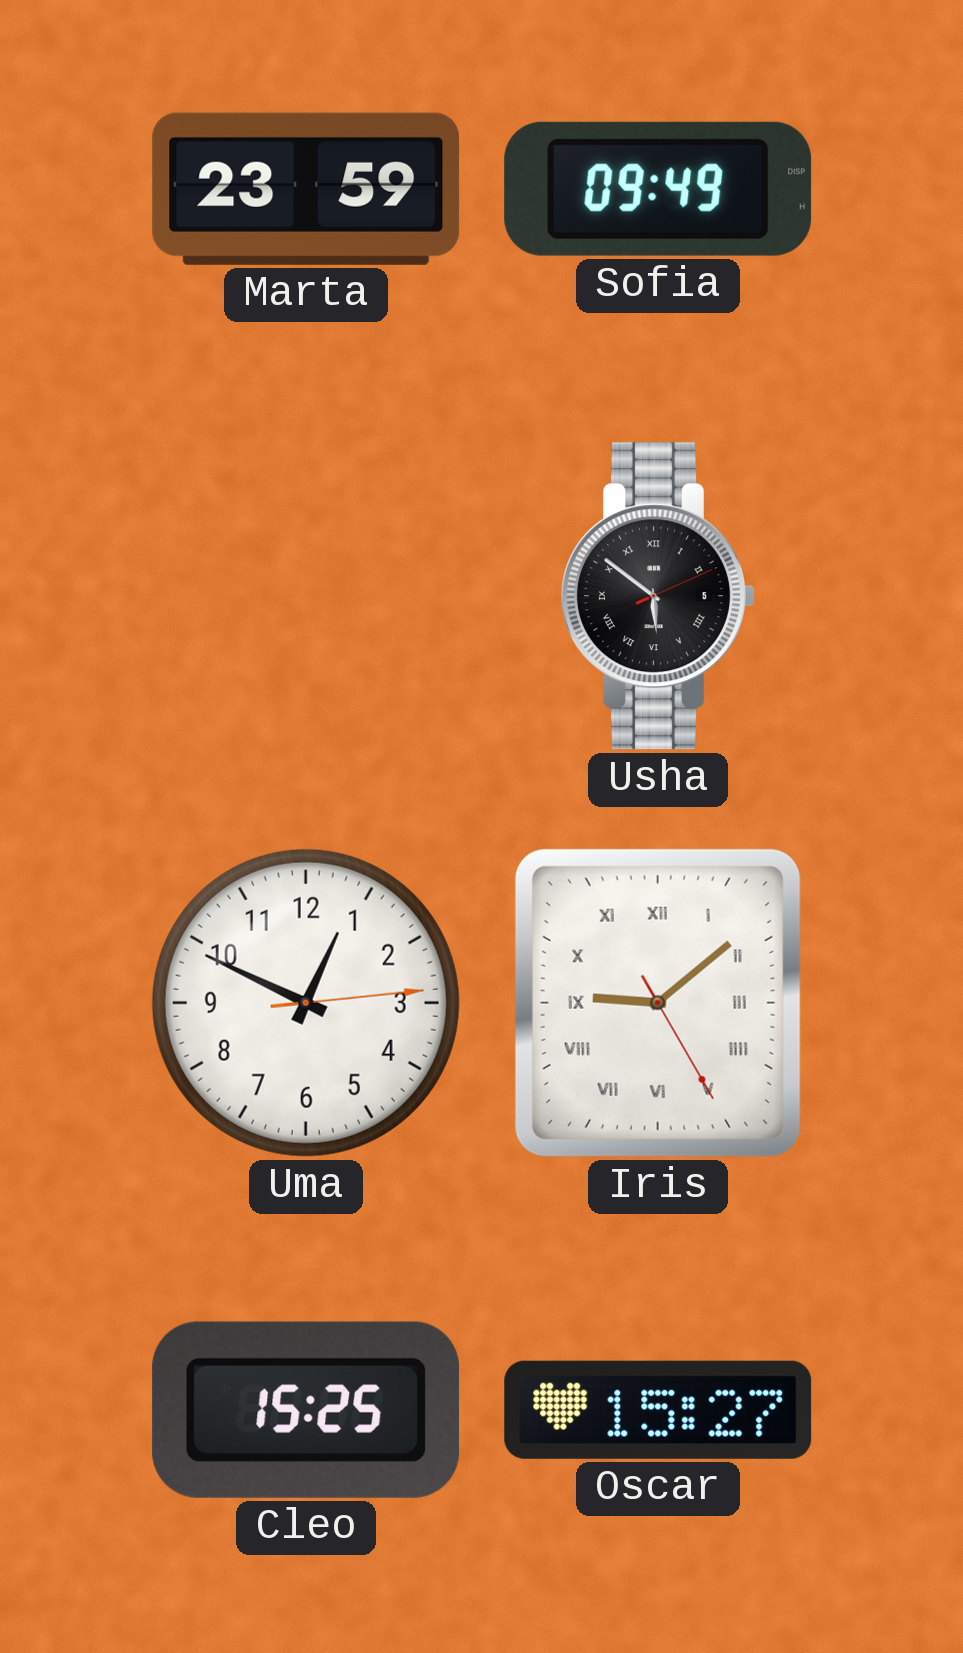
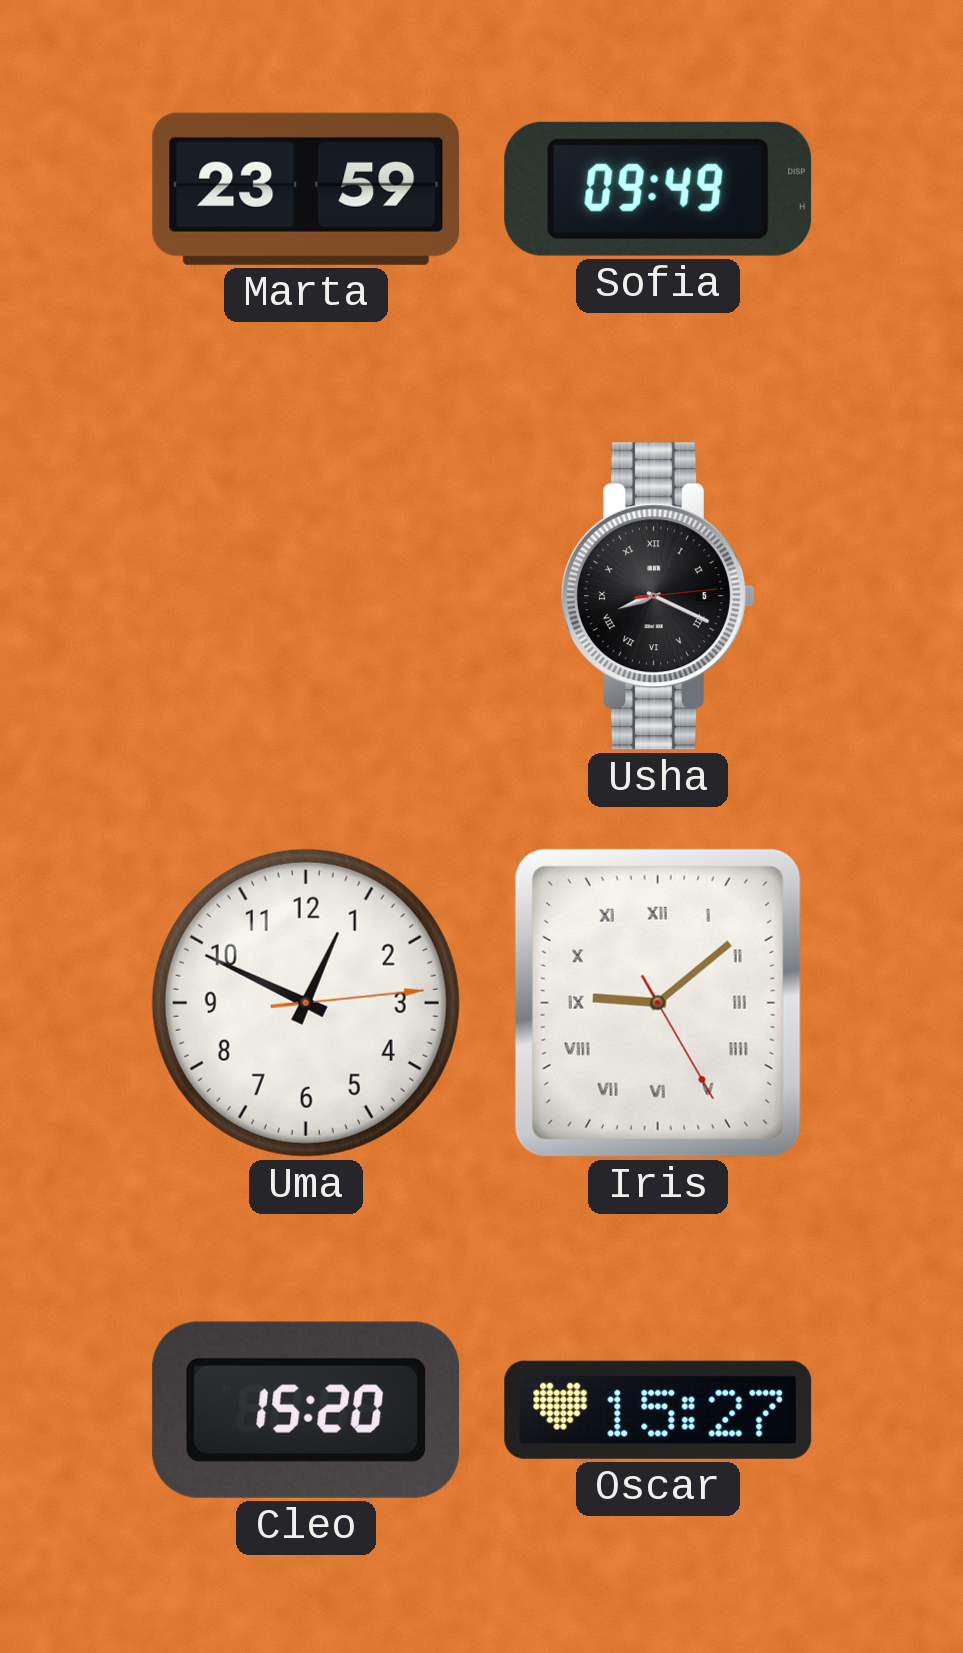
Usha: 5:51 -> 8:19
Cleo: 15:25 -> 15:20
